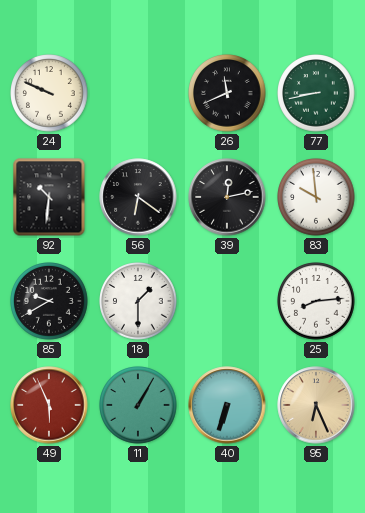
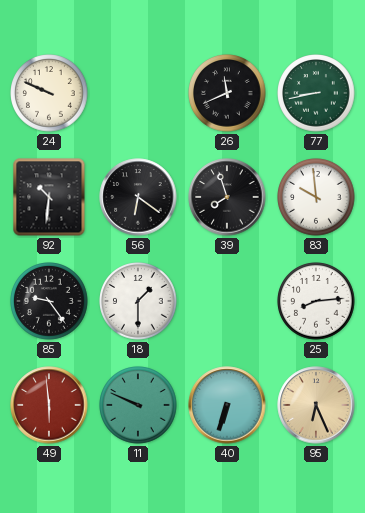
39: 12:13 -> 7:57
85: 9:40 -> 9:24
49: 5:56 -> 5:59
11: 1:05 -> 9:49
